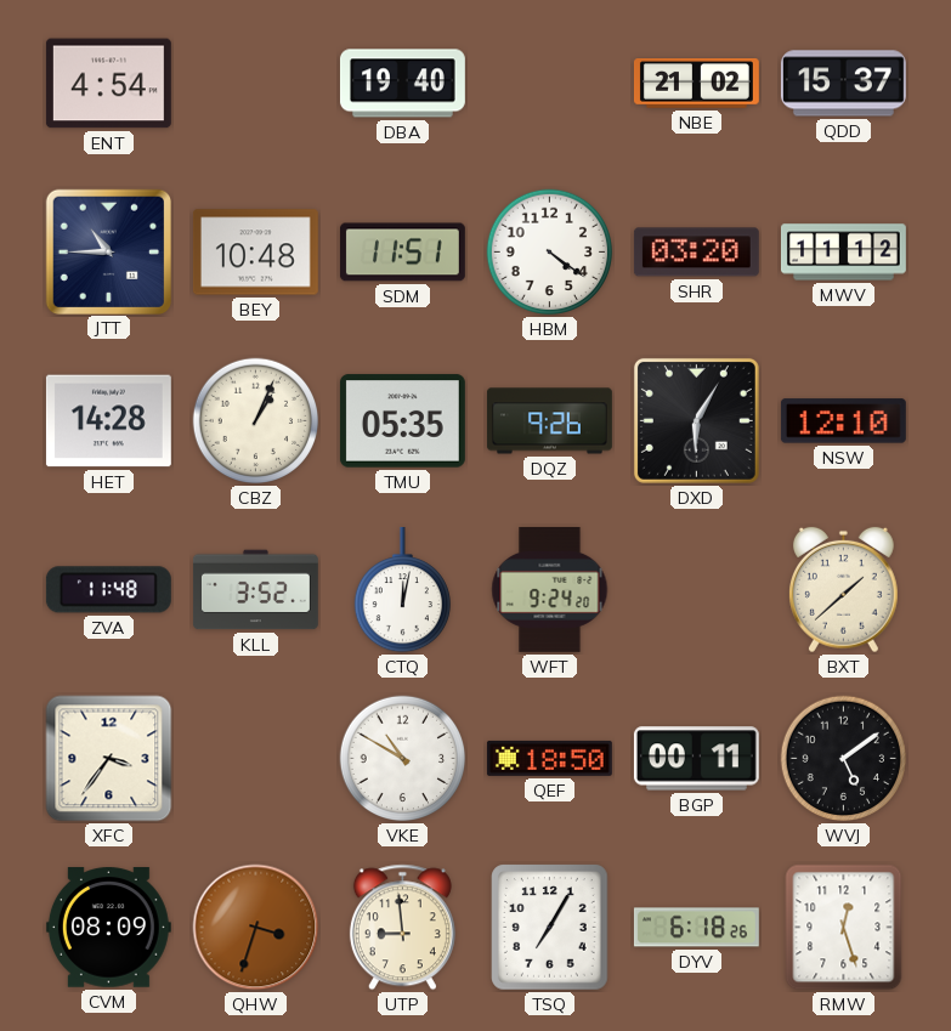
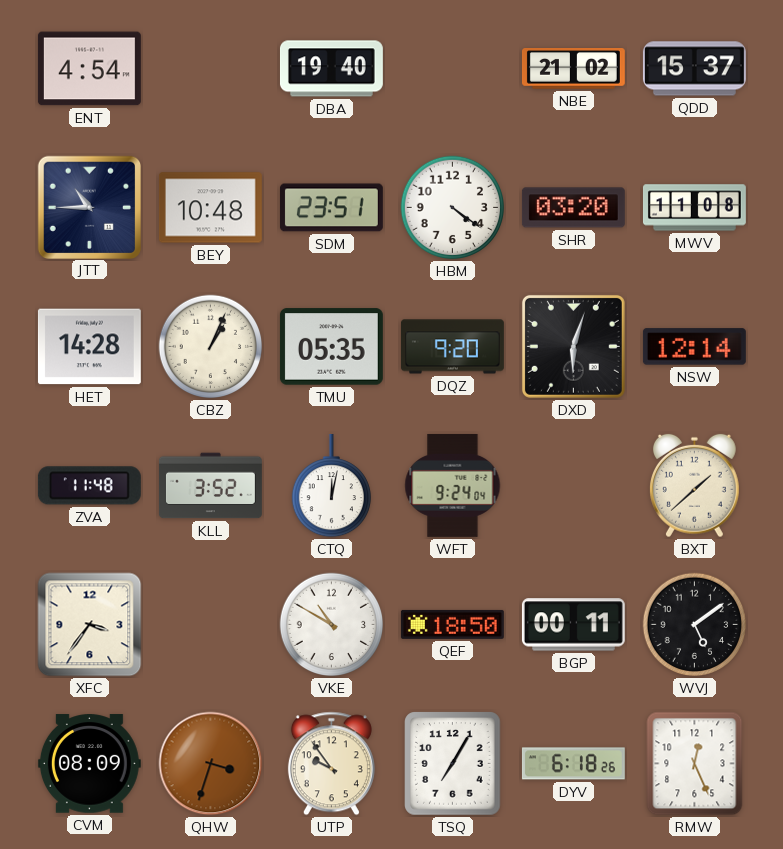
SDM: 11:51 -> 23:51
MWV: 11:12 -> 11:08
DQZ: 9:26 -> 9:20
DXD: 6:05 -> 6:03
NSW: 12:10 -> 12:14
WFT: 9:24:20 -> 9:24:04
UTP: 8:59 -> 9:54
RMW: 12:27 -> 12:26
